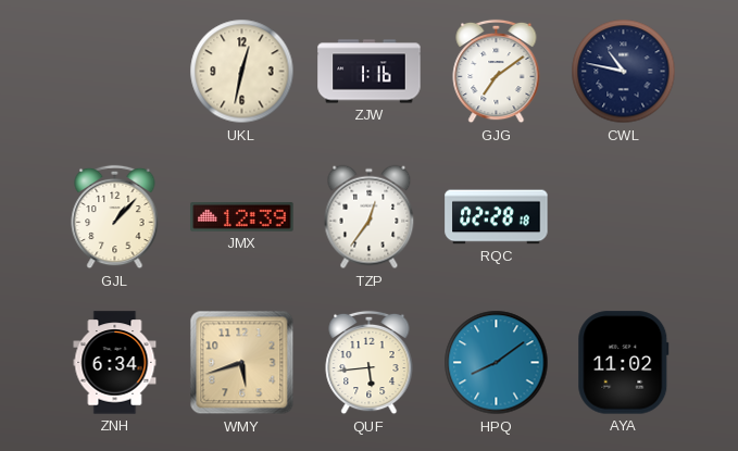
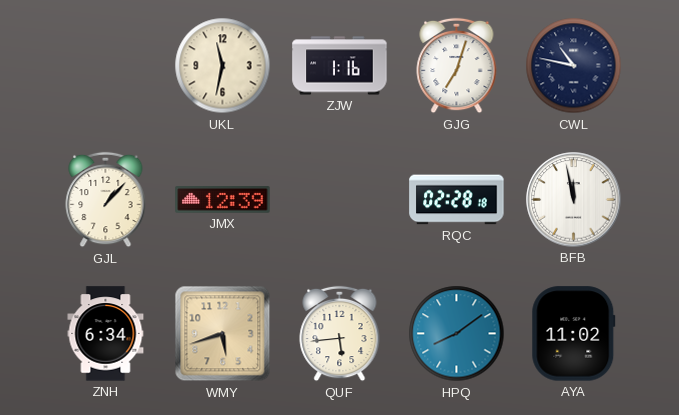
UKL: 12:32 -> 11:32
GJG: 7:09 -> 7:03
TZP: 12:36 -> none
BFB: none -> 11:58
